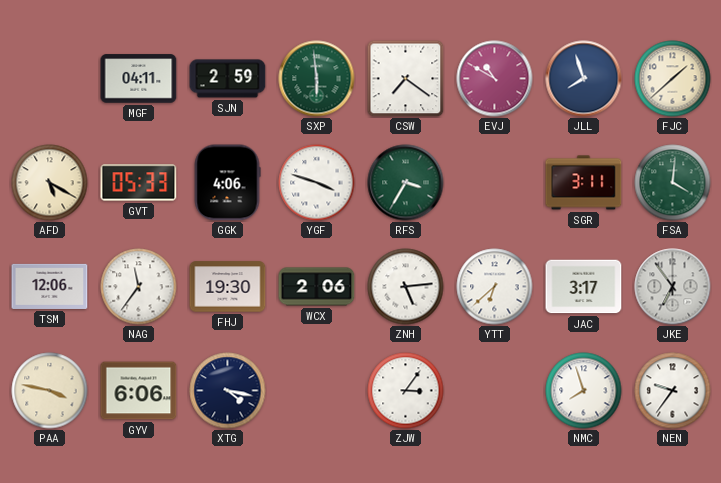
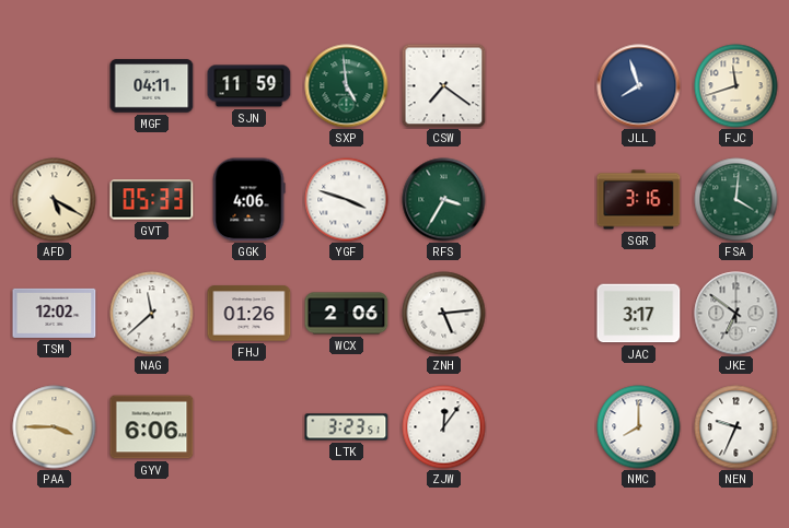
SJN: 2:59 -> 11:59
SXP: 5:59 -> 4:59
EVJ: 10:50 -> none
FJC: 1:38 -> 11:42
SGR: 3:11 -> 3:16
TSM: 12:06 -> 12:02
NAG: 11:36 -> 11:38
FHJ: 19:30 -> 01:26
YTT: 6:38 -> none
JKE: 6:54 -> 6:51
PAA: 3:47 -> 3:45
XTG: 4:17 -> none
LTK: none -> 3:23
ZJW: 3:06 -> 12:06
NMC: 7:57 -> 8:00
NEN: 9:36 -> 9:34
